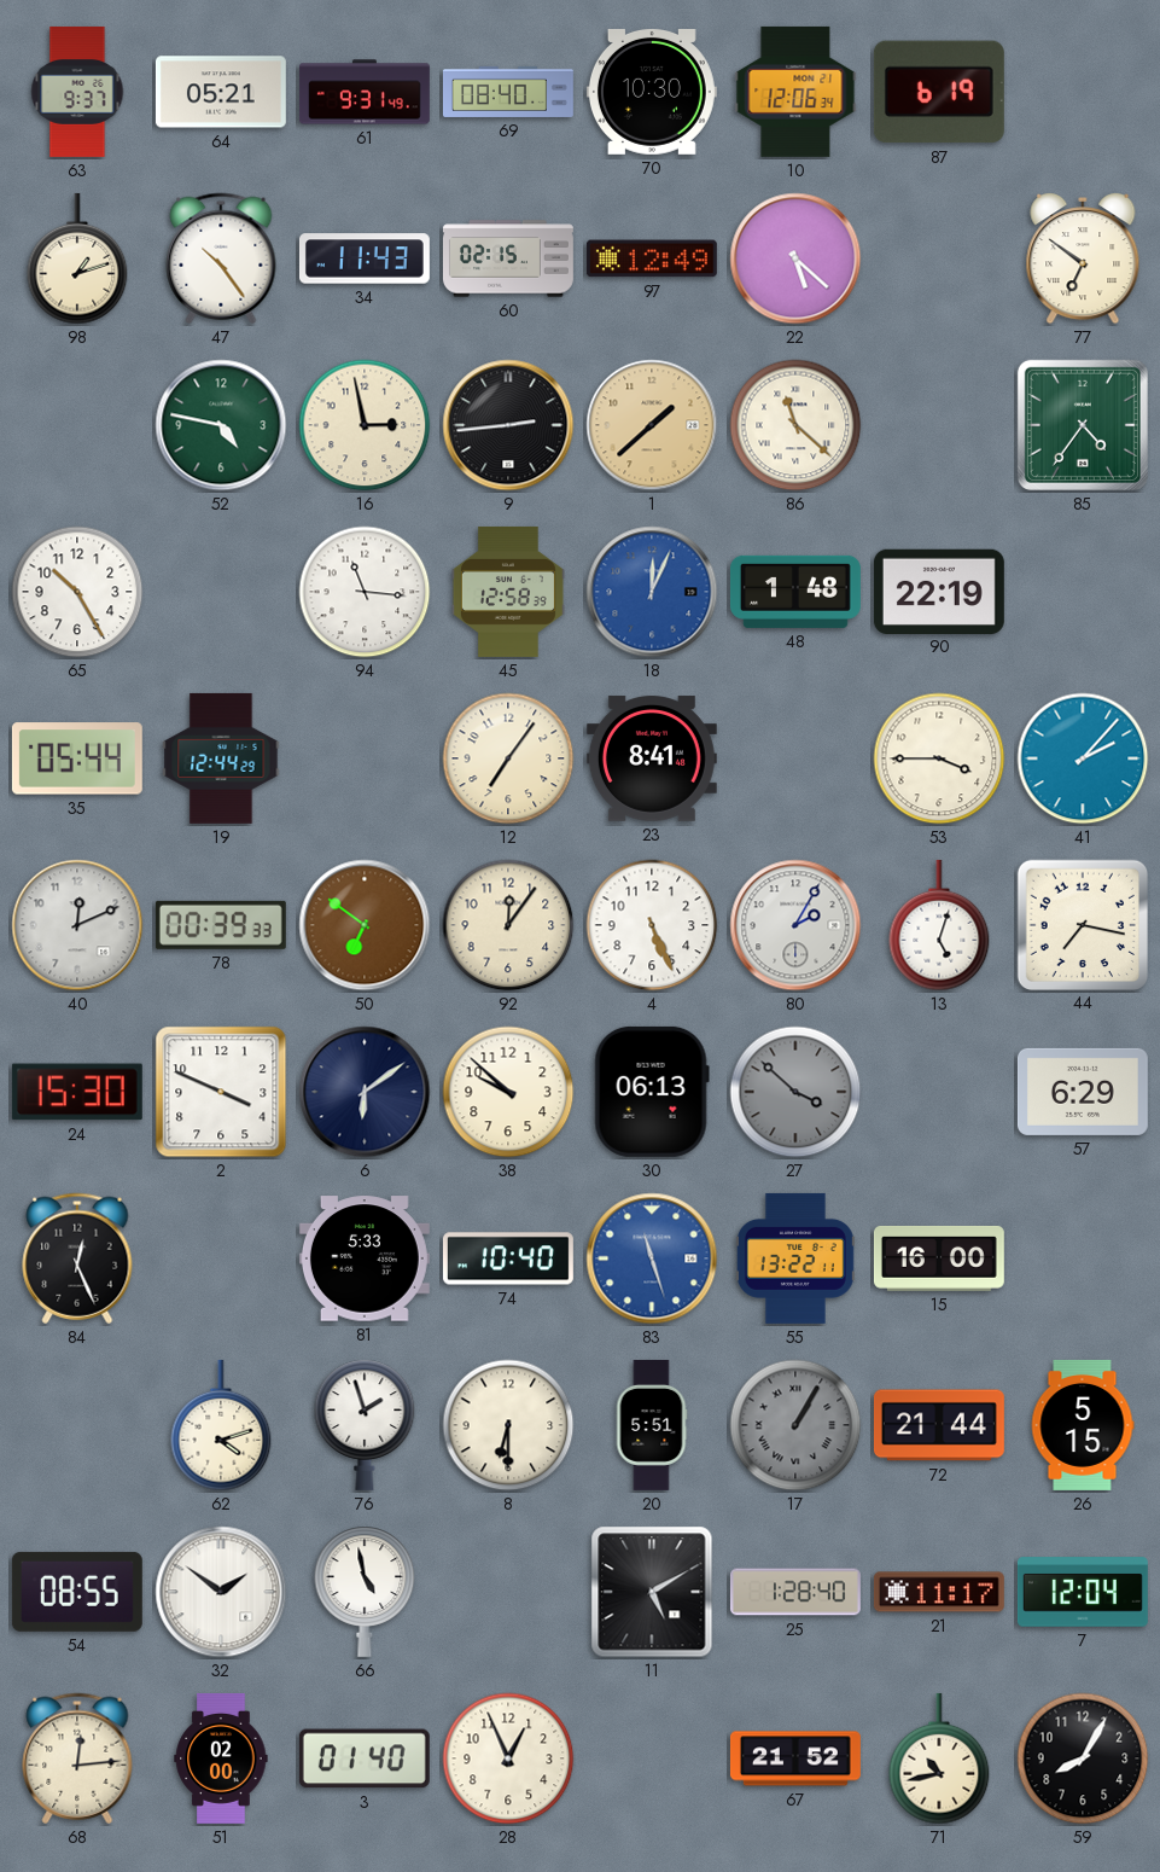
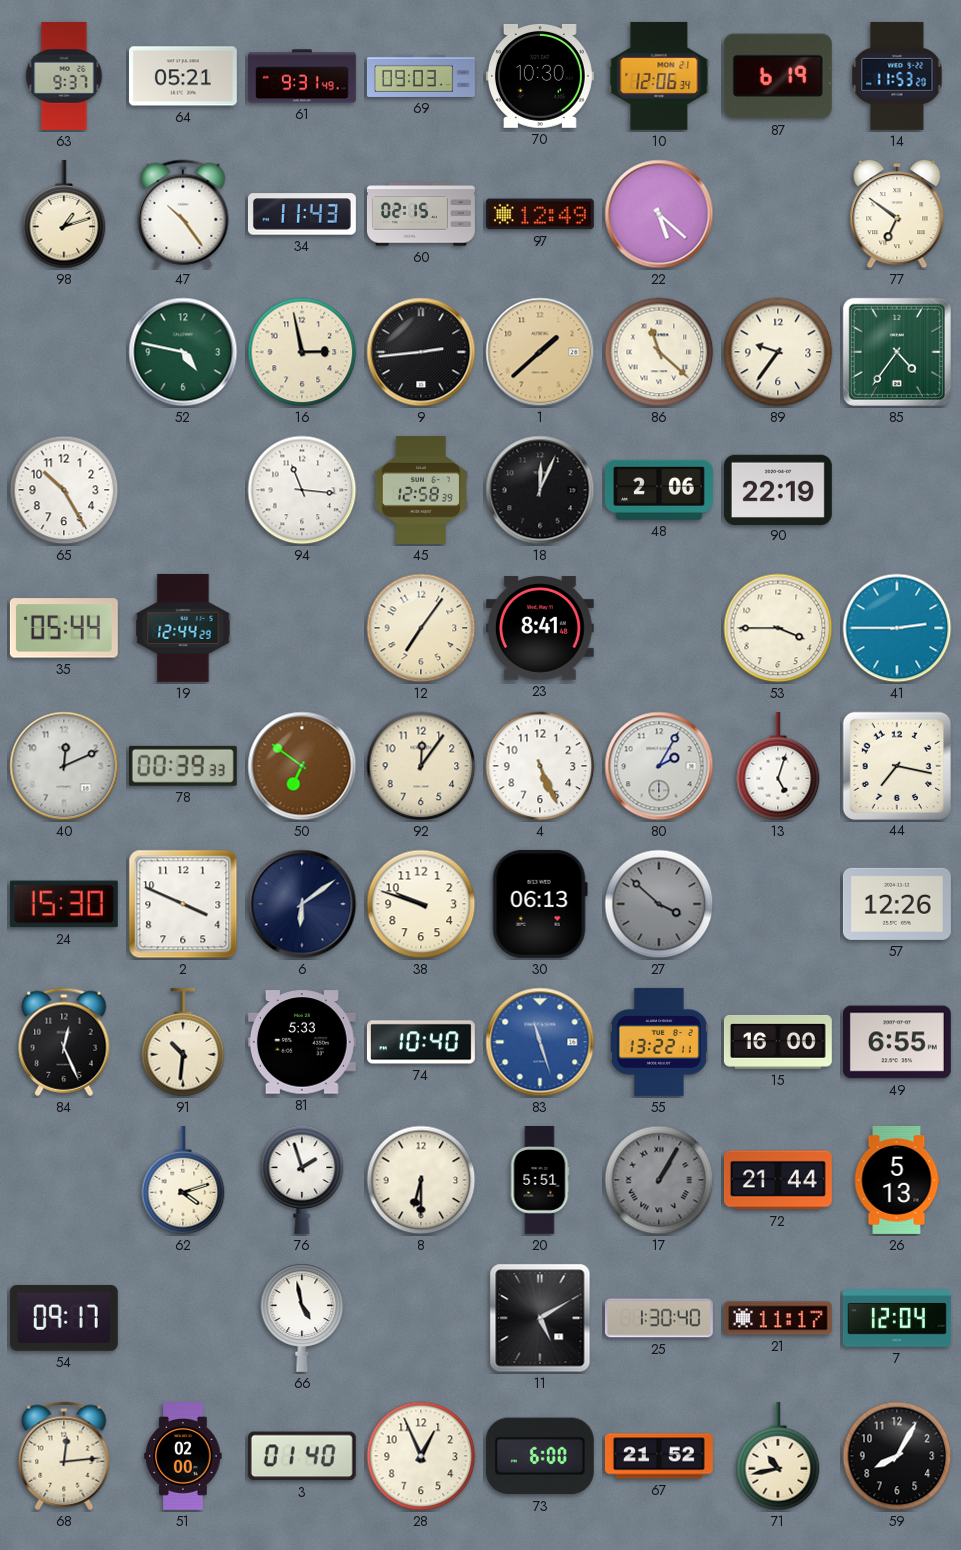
69: 08:40 -> 09:03
14: none -> 11:53
89: none -> 9:36
18 dial: blue -> black
48: 1:48 -> 2:06
41: 2:07 -> 2:45
38: 9:52 -> 9:48
57: 6:29 -> 12:26
91: none -> 10:31
49: none -> 6:55
26: 5:15 -> 5:13
54: 08:55 -> 09:17
32: 1:51 -> none
25: 1:28 -> 1:30
73: none -> 6:00
